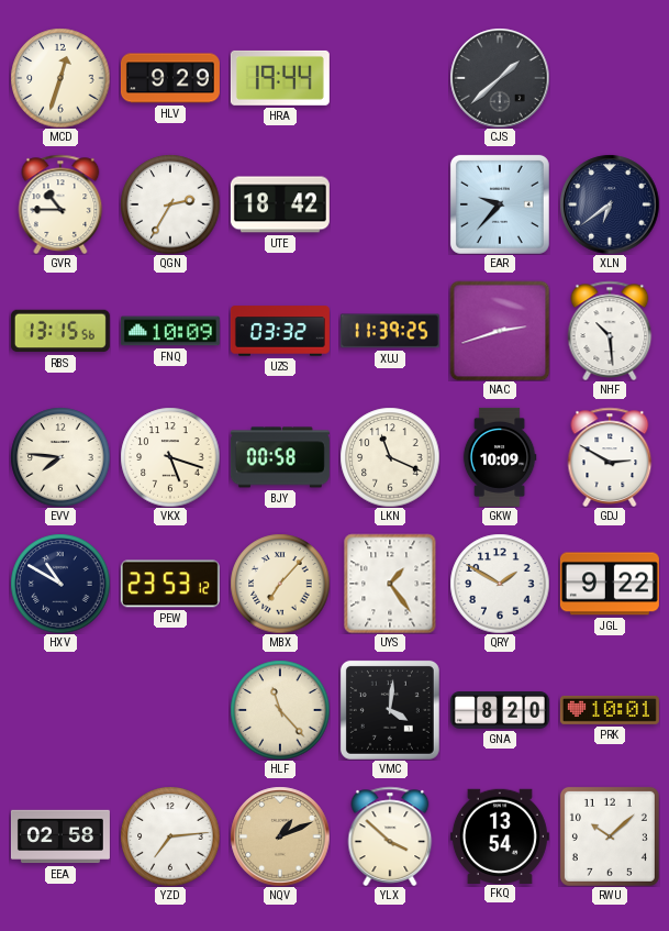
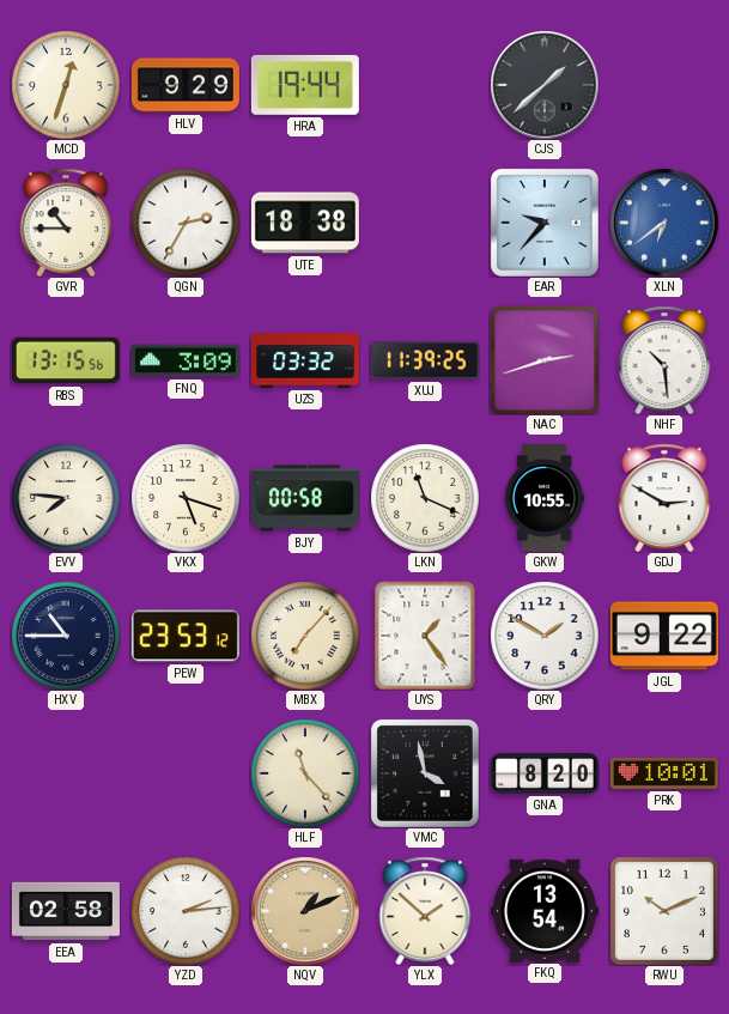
UTE: 18:42 -> 18:38
XLN dial: navy -> blue
FNQ: 10:09 -> 3:09
GKW: 10:09 -> 10:55
HXV: 10:50 -> 10:45
VMC: 4:01 -> 3:58
YZD: 7:14 -> 2:14
YLX: 3:52 -> 1:52
RWU: 10:08 -> 10:11
